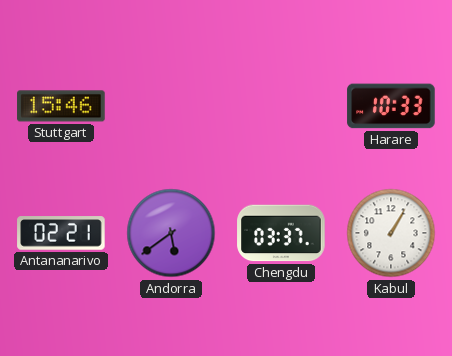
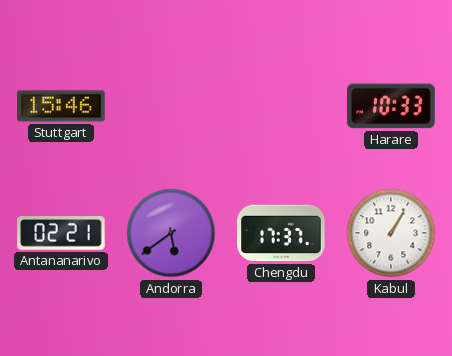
Chengdu: 03:37 -> 17:37
